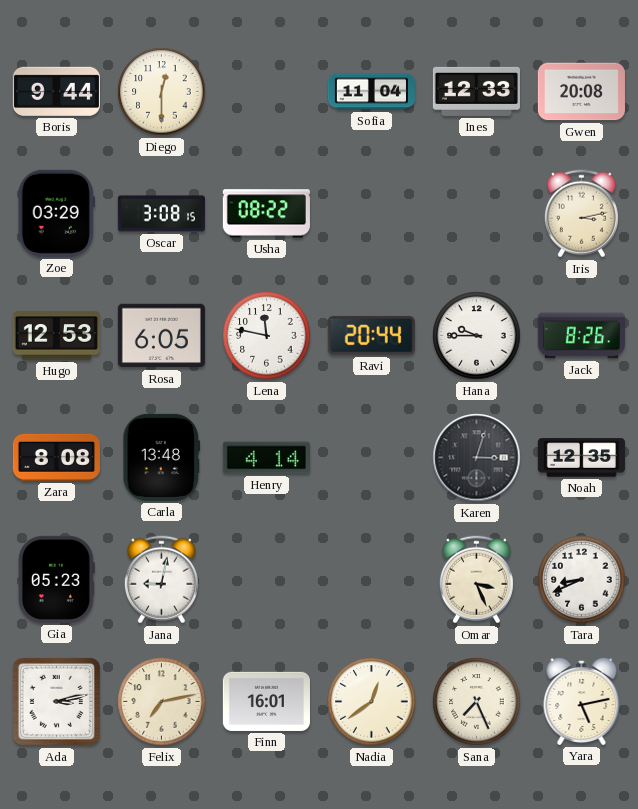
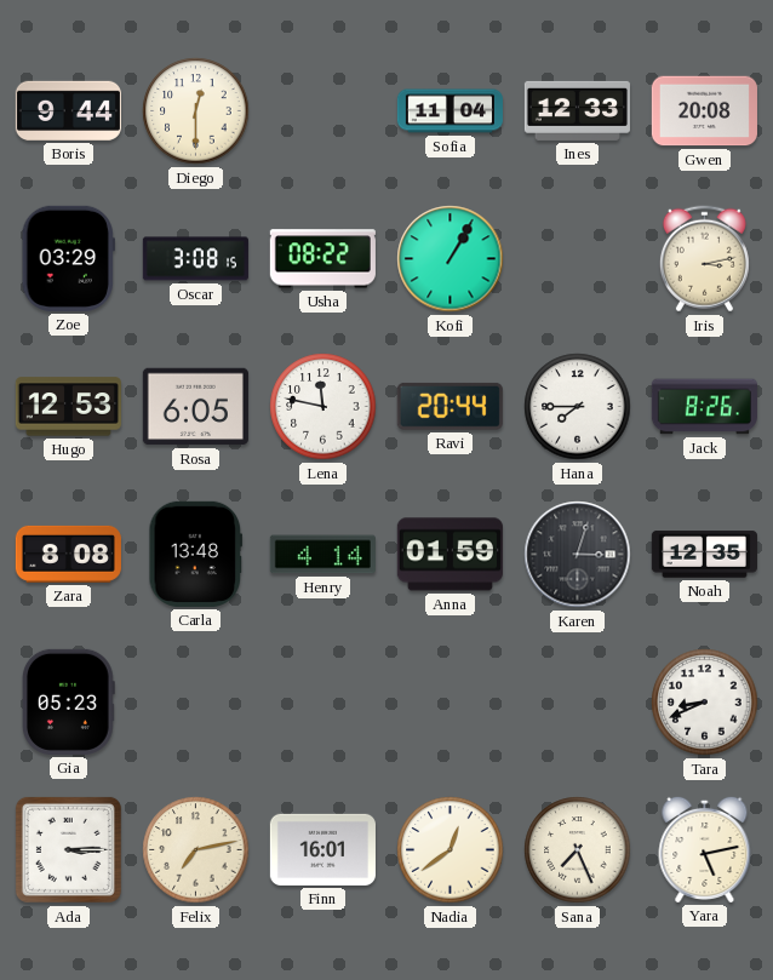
Kofi: none -> 1:05
Hana: 9:45 -> 7:45
Anna: none -> 01:59
Jana: 9:02 -> none
Omar: 3:26 -> none
Ada: 3:13 -> 3:15
